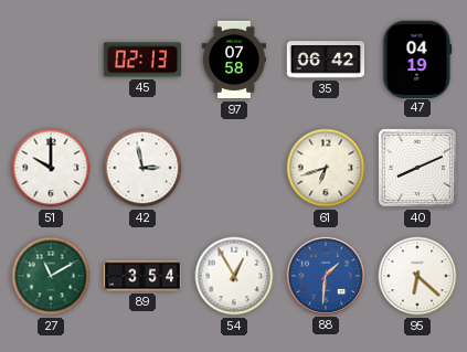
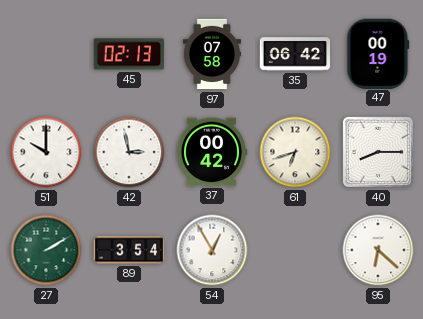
47: 04:19 -> 00:19
37: none -> 00:42
40: 8:11 -> 8:15
27: 11:10 -> 2:10
88: 1:31 -> none
